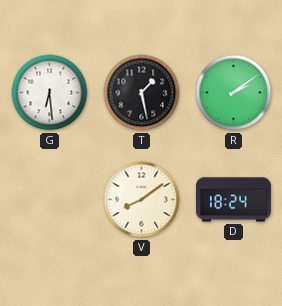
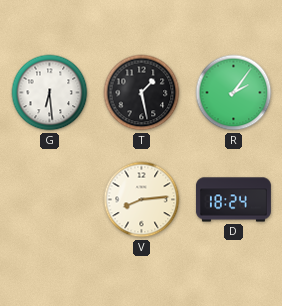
R: 2:09 -> 2:06
V: 8:09 -> 8:14
